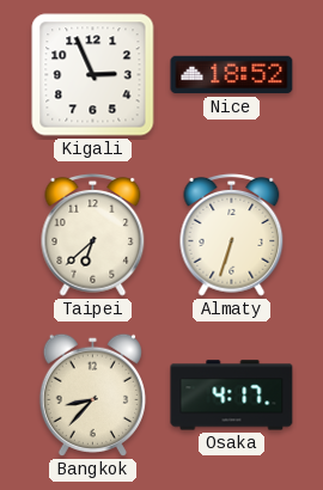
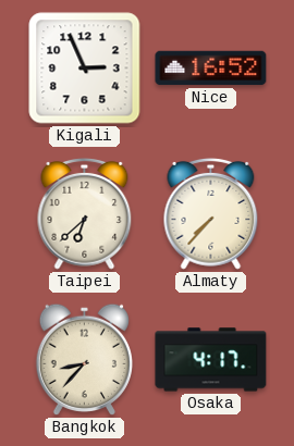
Nice: 18:52 -> 16:52
Almaty: 6:33 -> 7:37
